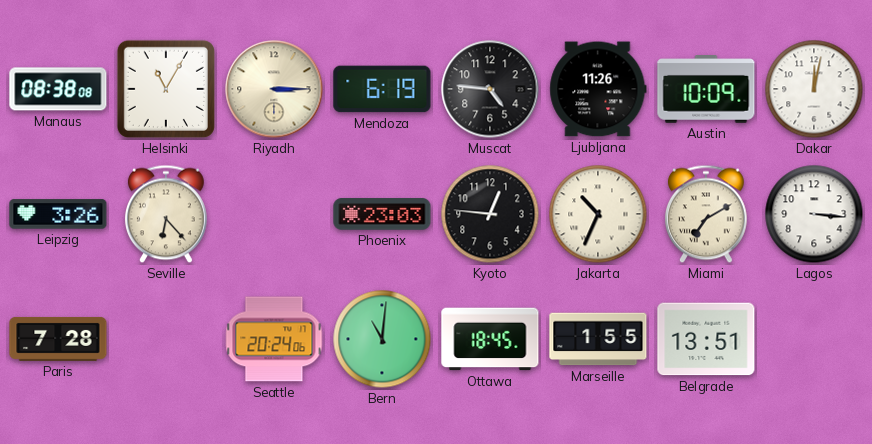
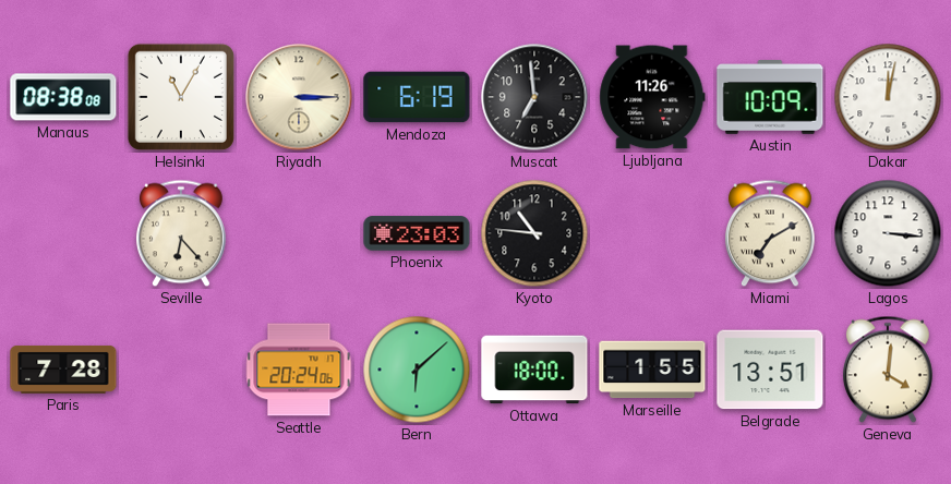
Muscat: 4:46 -> 6:59
Leipzig: 3:26 -> none
Kyoto: 12:46 -> 10:46
Jakarta: 10:34 -> none
Bern: 11:01 -> 6:08
Ottawa: 18:45 -> 18:00
Geneva: none -> 4:01
